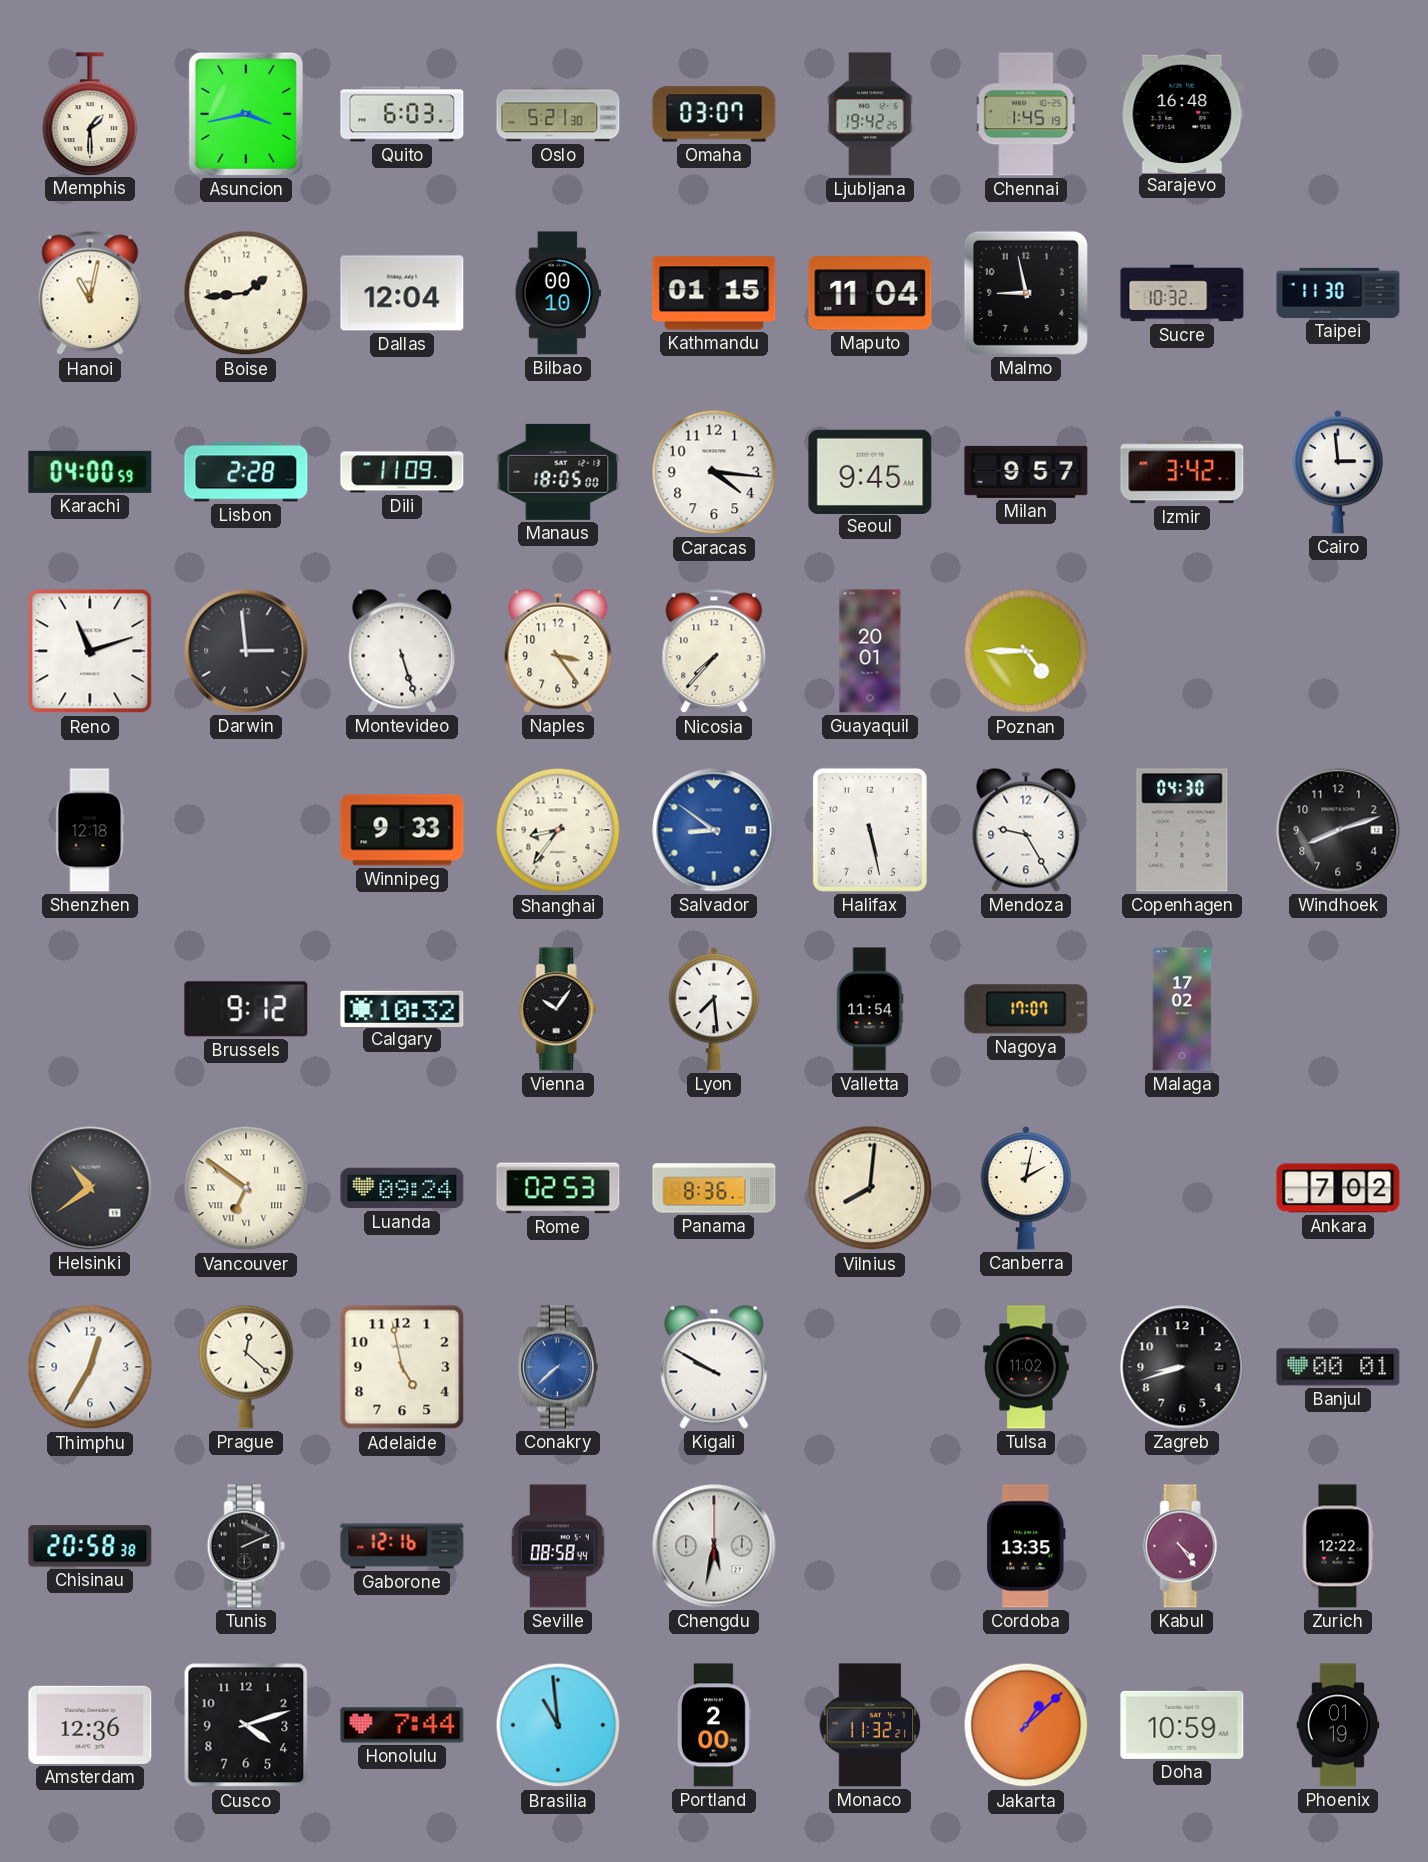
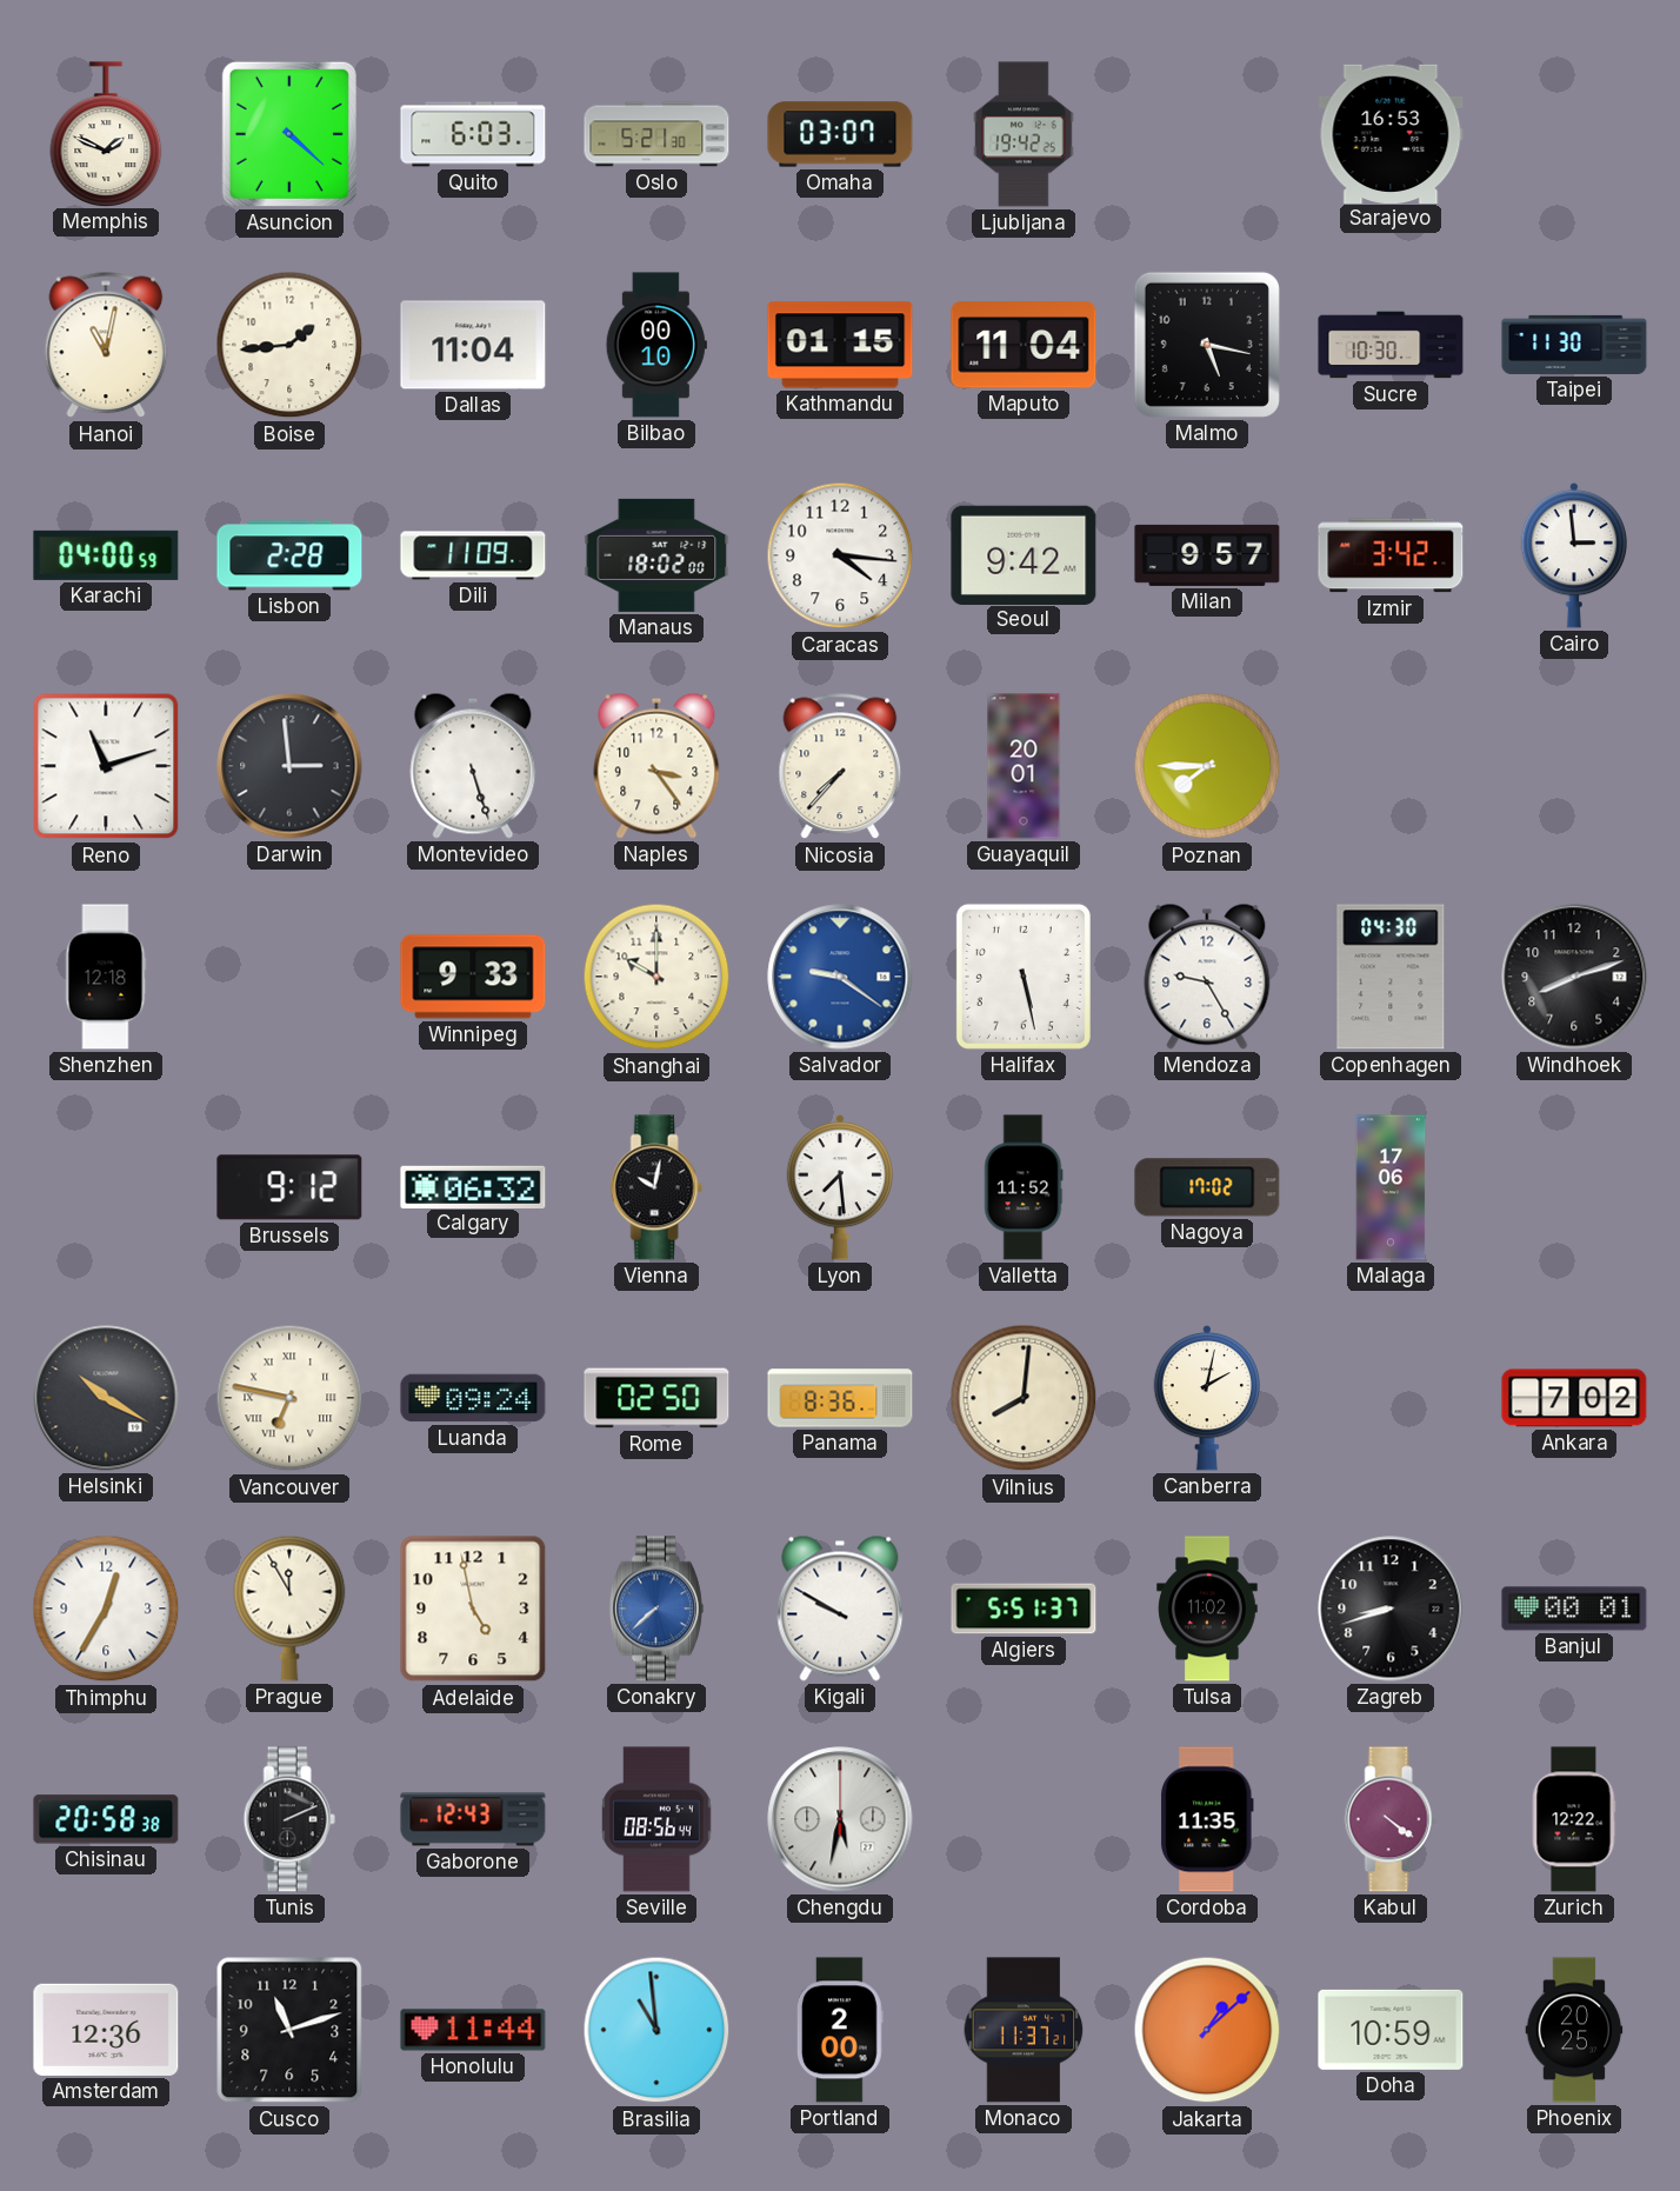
Memphis: 1:30 -> 1:49
Asuncion: 3:43 -> 4:22
Chennai: 1:45 -> none
Sarajevo: 16:48 -> 16:53
Dallas: 12:04 -> 11:04
Malmo: 8:58 -> 5:17
Sucre: 10:32 -> 10:30
Manaus: 18:05 -> 18:02
Seoul: 9:45 -> 9:42
Poznan: 4:45 -> 7:45
Shanghai: 8:36 -> 10:00
Salvador: 8:51 -> 9:21
Calgary: 10:32 -> 06:32
Vienna: 10:06 -> 10:02
Valletta: 11:54 -> 11:52
Nagoya: 17:07 -> 17:02
Malaga: 17:02 -> 17:06
Helsinki: 10:39 -> 10:20
Vancouver: 6:51 -> 6:47
Rome: 02:53 -> 02:50
Prague: 12:22 -> 11:55
Algiers: none -> 5:51
Gaborone: 12:16 -> 12:43
Seville: 08:58 -> 08:56
Cordoba: 13:35 -> 11:35
Kabul: 4:24 -> 4:21
Cusco: 4:12 -> 11:12
Honolulu: 7:44 -> 11:44
Monaco: 11:32 -> 11:37
Phoenix: 01:19 -> 20:25
